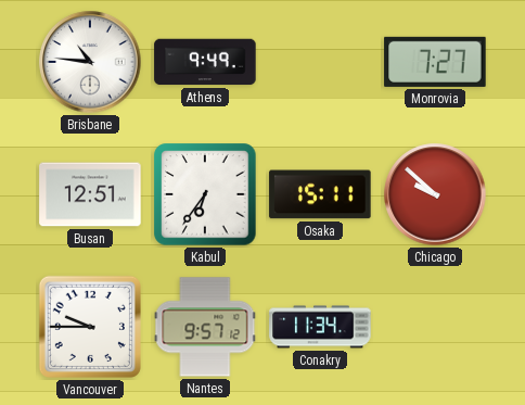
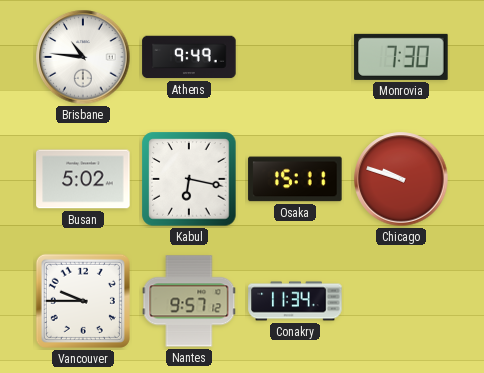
Monrovia: 7:27 -> 7:30
Busan: 12:51 -> 5:02
Kabul: 6:36 -> 6:17
Chicago: 9:52 -> 9:48
